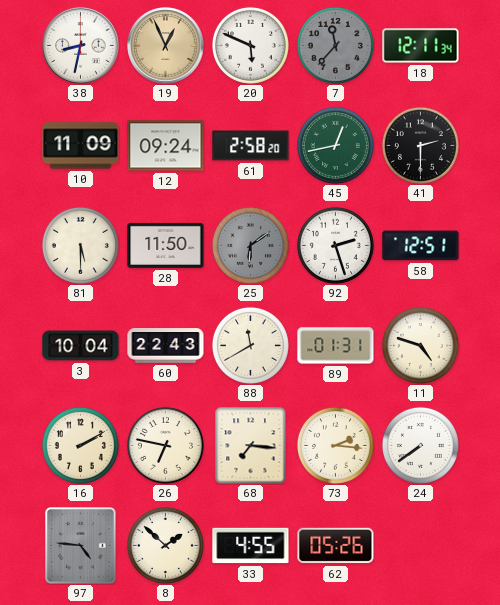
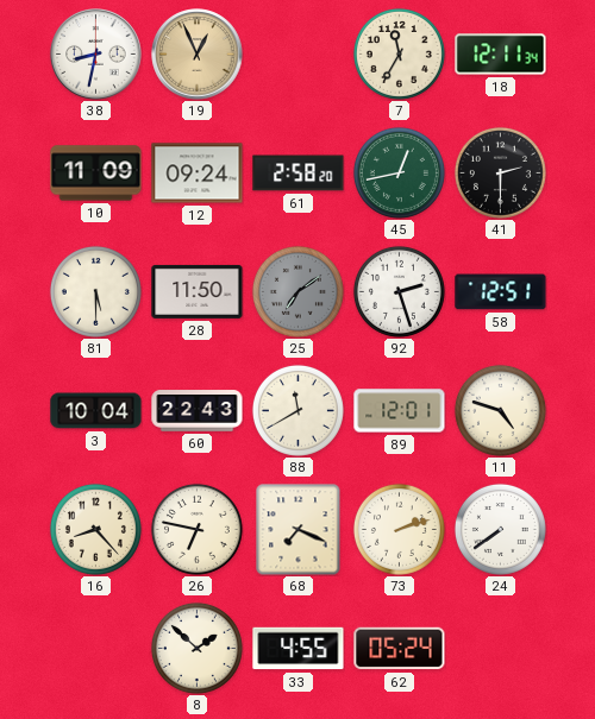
20: 5:49 -> none
7: 11:37 -> 11:35
7 dial: grey -> cream
25: 6:09 -> 7:09
89: 01:31 -> 12:01
16: 2:10 -> 8:23
68: 7:16 -> 7:19
73: 2:16 -> 2:12
97: 4:46 -> none
62: 05:26 -> 05:24
